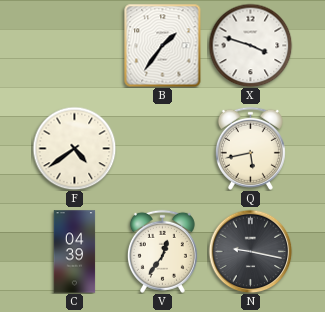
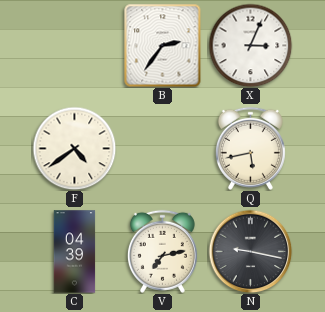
B: 1:36 -> 2:36
X: 3:48 -> 3:04
V: 12:36 -> 7:13
